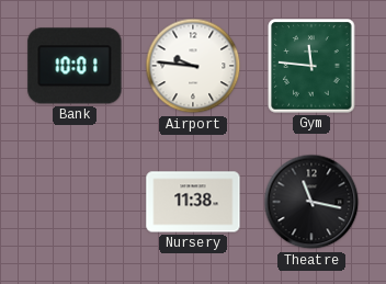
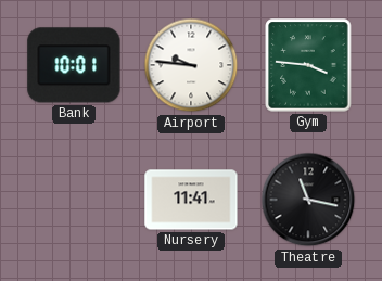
Gym: 11:46 -> 3:46
Nursery: 11:38 -> 11:41
